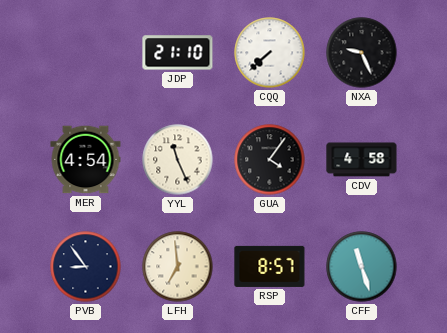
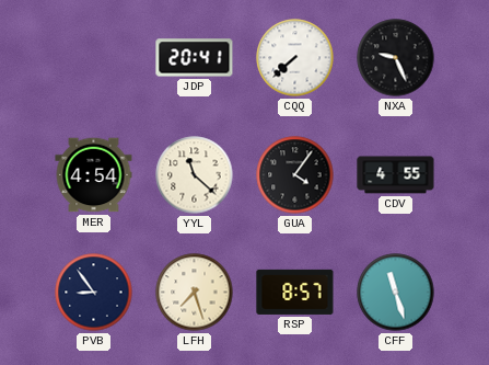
JDP: 21:10 -> 20:41
YYL: 11:26 -> 11:22
CDV: 4:58 -> 4:55
LFH: 6:59 -> 7:27
